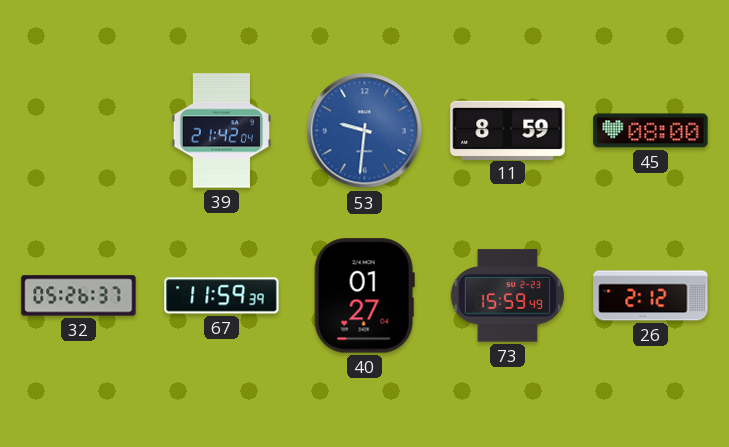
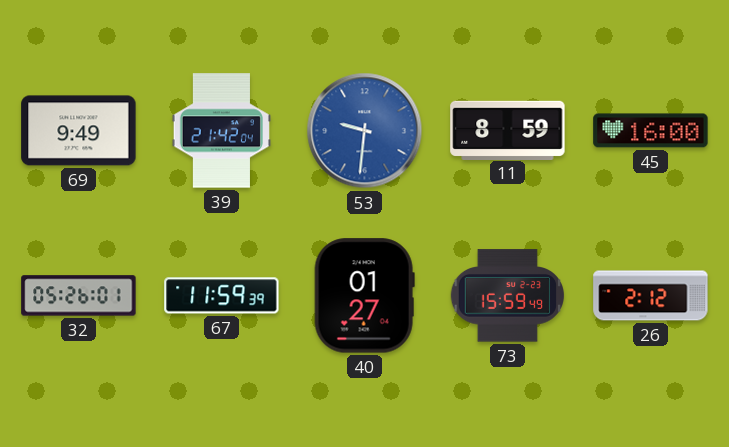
69: none -> 9:49
45: 08:00 -> 16:00
32: 05:26:37 -> 05:26:01
